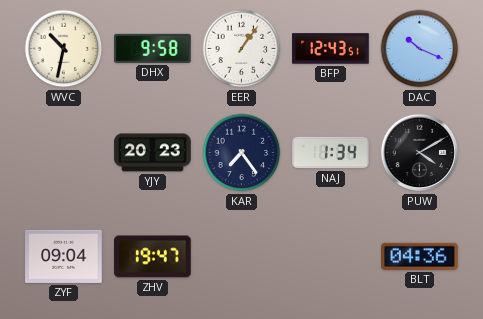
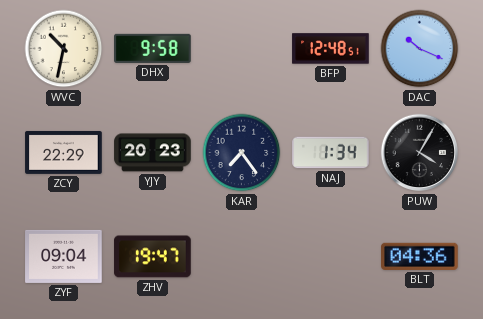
EER: 1:06 -> none
BFP: 12:43 -> 12:48
ZCY: none -> 22:29
PUW: 4:10 -> 4:05
